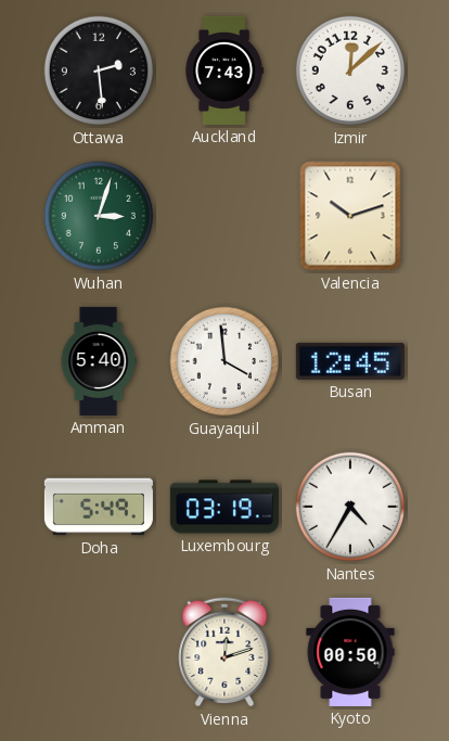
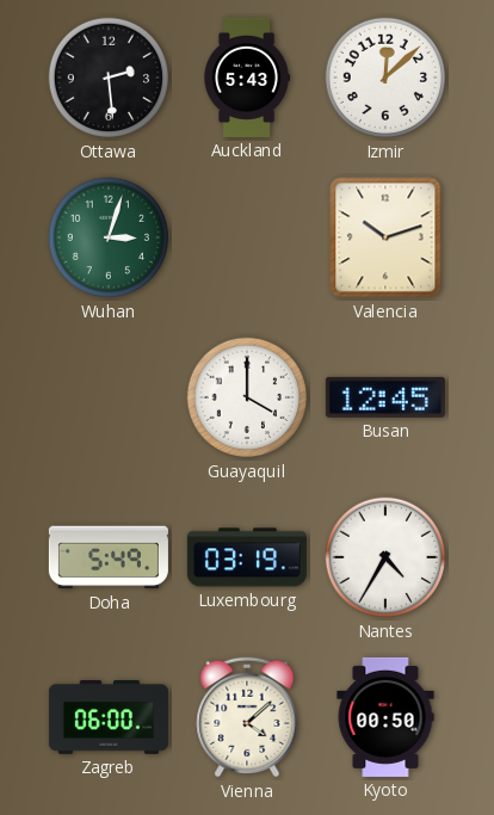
Auckland: 7:43 -> 5:43
Amman: 5:40 -> none
Guayaquil: 3:59 -> 4:00
Zagreb: none -> 06:00
Vienna: 12:12 -> 4:08
